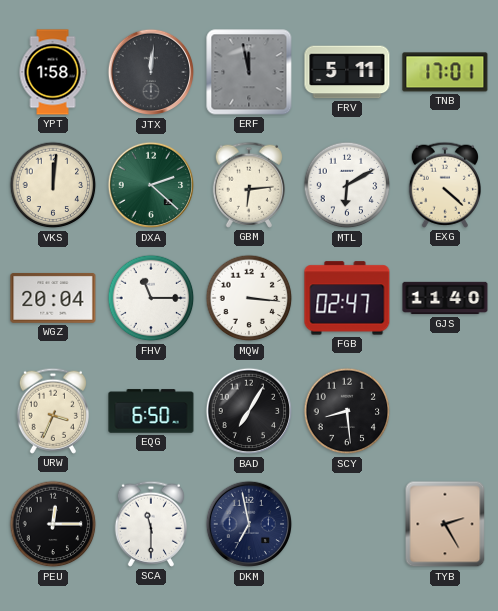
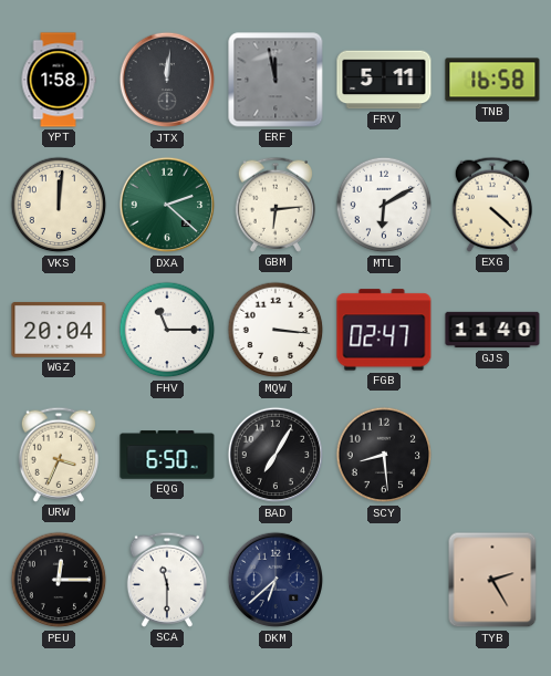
TNB: 17:01 -> 16:58
DKM: 6:58 -> 6:38
